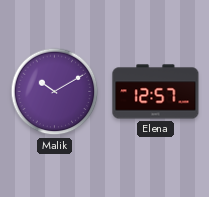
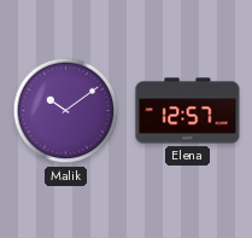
Malik: 10:10 -> 10:09
